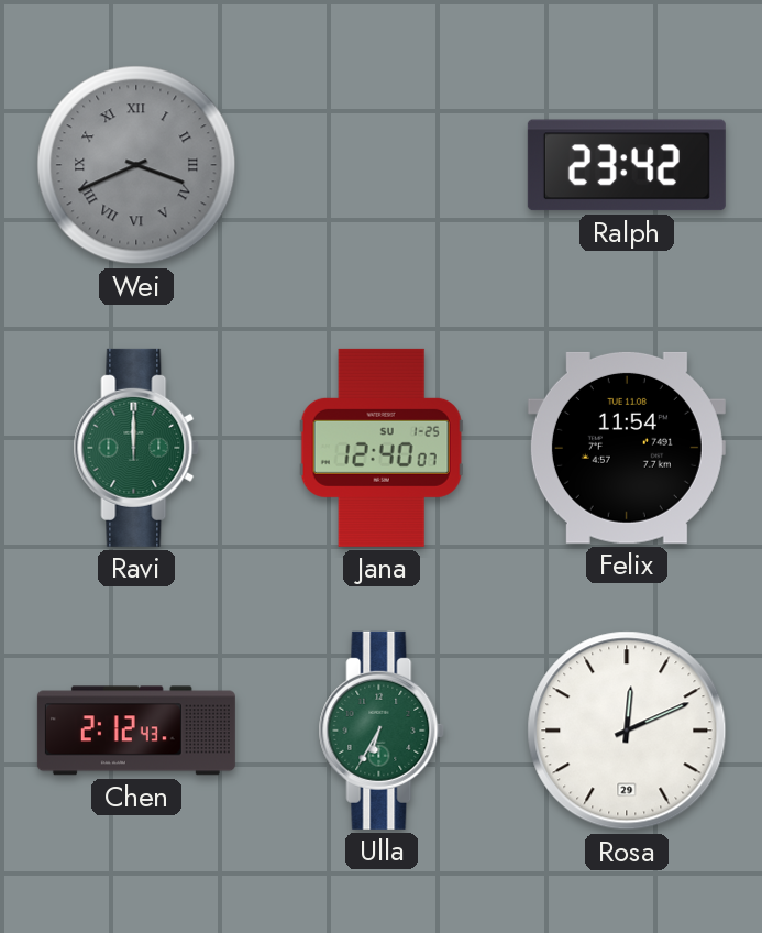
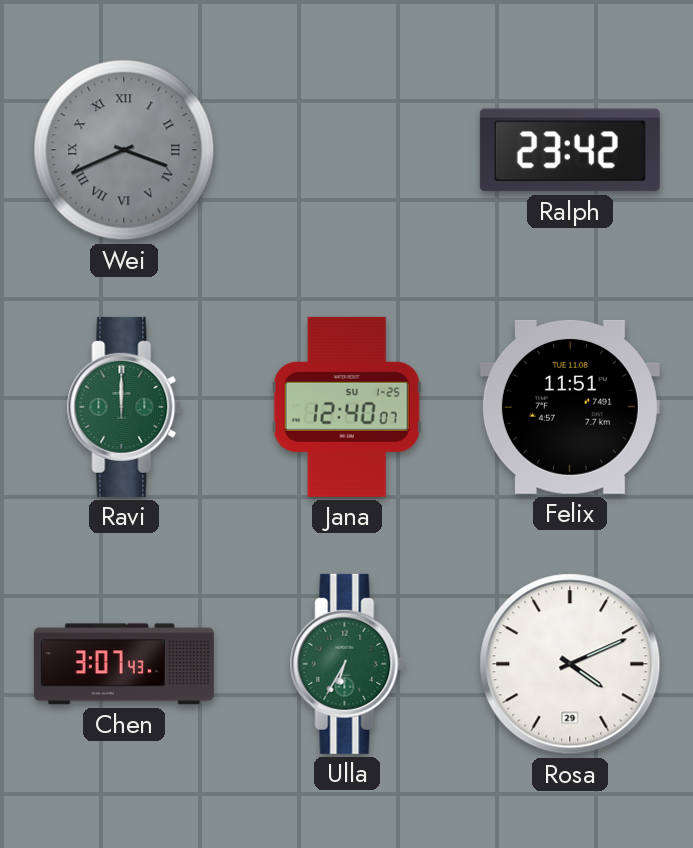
Felix: 11:54 -> 11:51
Chen: 2:12 -> 3:07
Rosa: 12:11 -> 4:11
